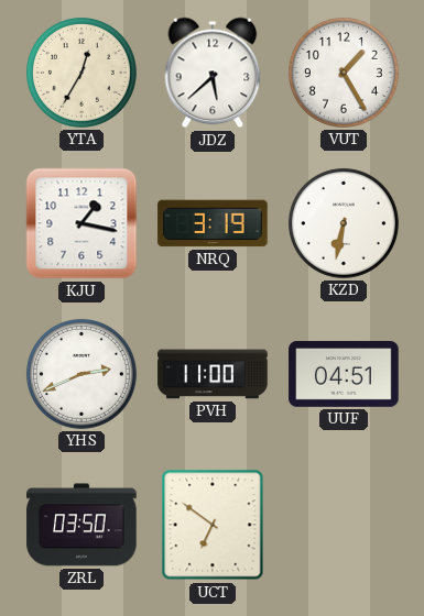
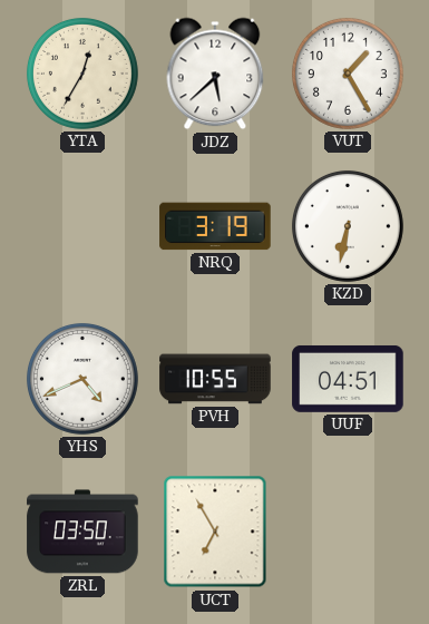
KJU: 1:17 -> none
YHS: 2:41 -> 4:41
PVH: 11:00 -> 10:55
UCT: 6:51 -> 6:55
